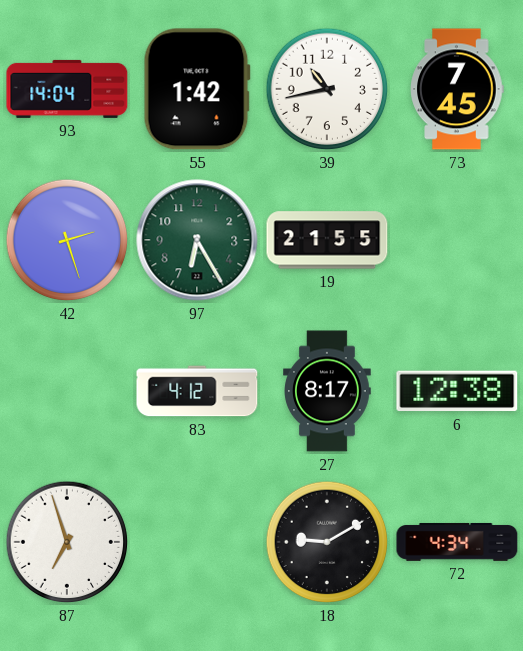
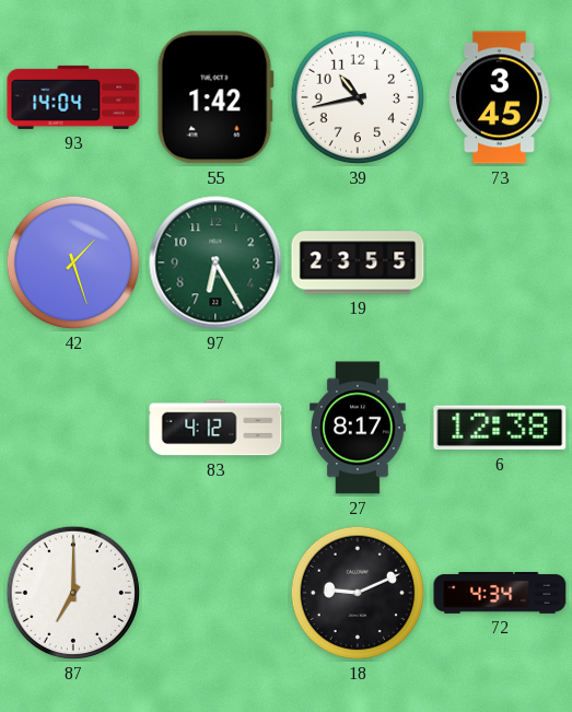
73: 7:45 -> 3:45
42: 2:27 -> 1:27
19: 21:55 -> 23:55
87: 6:57 -> 7:00
18: 9:10 -> 9:11
